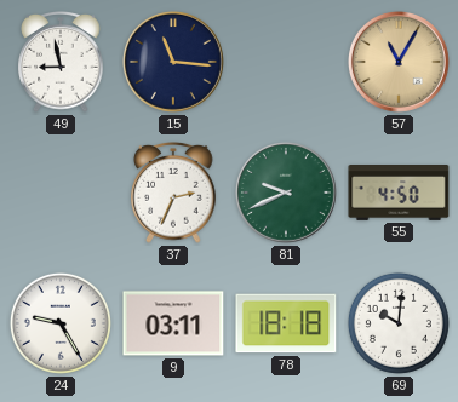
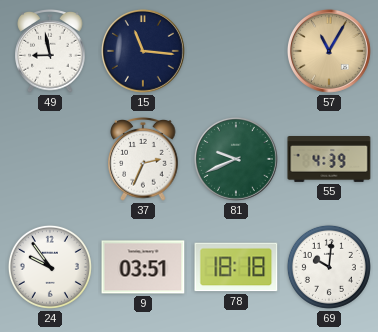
55: 4:50 -> 4:39
24: 9:25 -> 9:54
9: 03:11 -> 03:51
